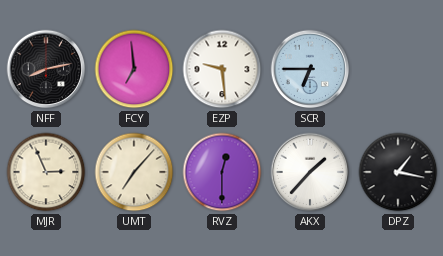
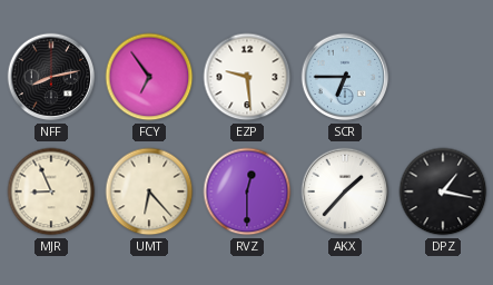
FCY: 6:59 -> 6:54
MJR: 2:56 -> 8:56
UMT: 7:07 -> 6:23
